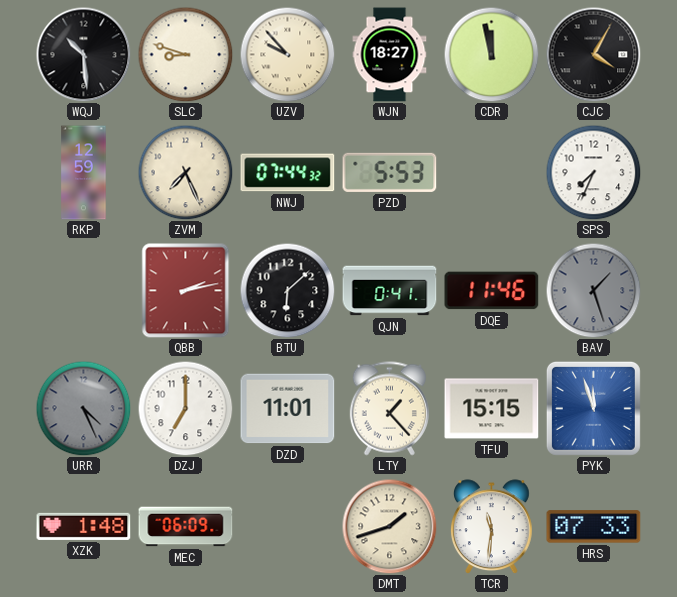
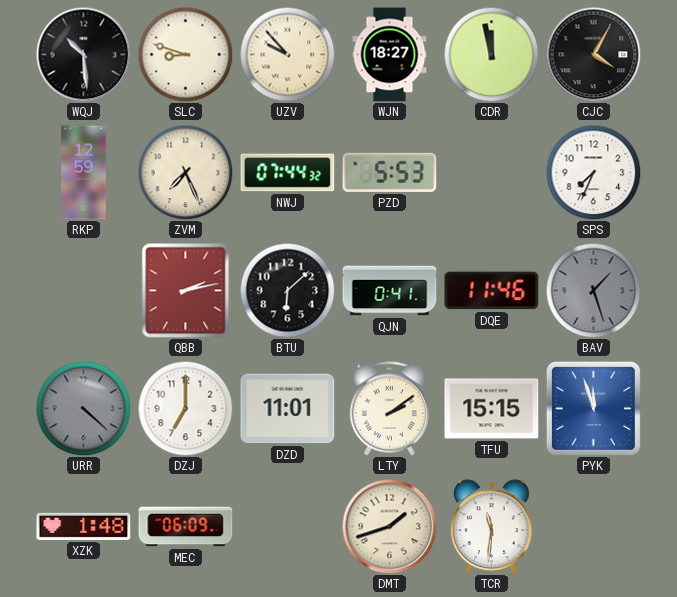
URR: 4:26 -> 4:22
LTY: 1:23 -> 2:09
HRS: 07:33 -> none
